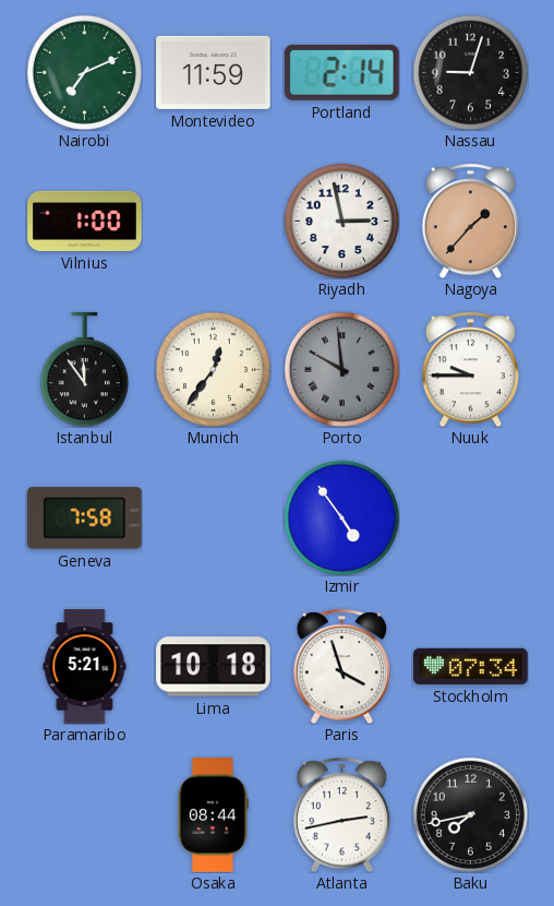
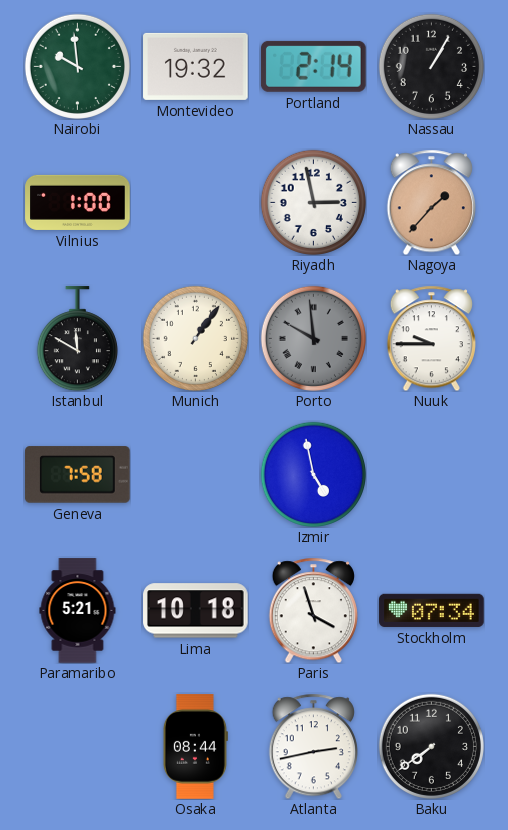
Nairobi: 7:11 -> 9:59
Montevideo: 11:59 -> 19:32
Nassau: 9:03 -> 1:05
Istanbul: 11:54 -> 11:50
Munich: 12:36 -> 1:06
Izmir: 4:54 -> 4:58
Baku: 7:43 -> 7:39
